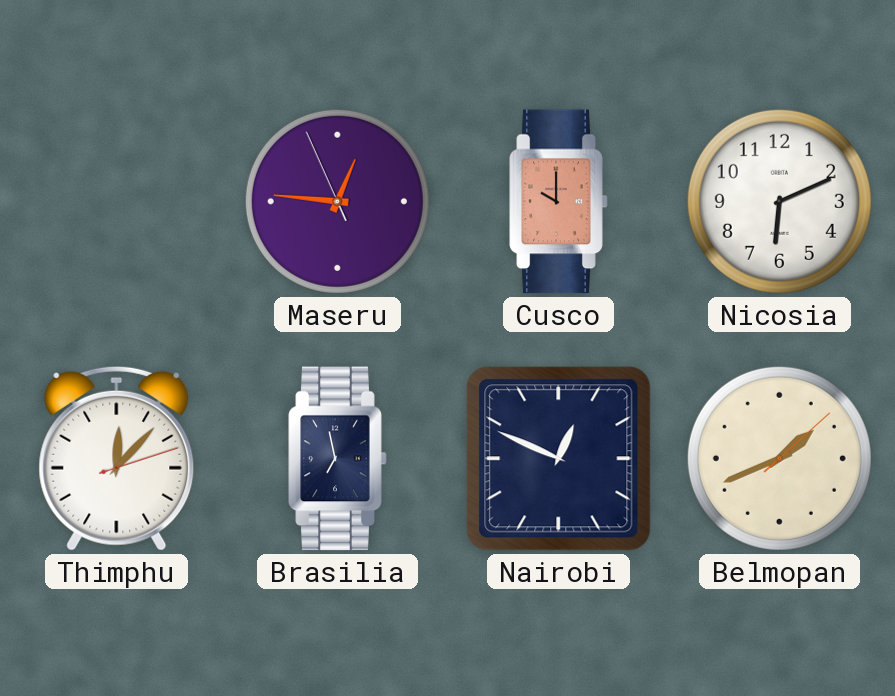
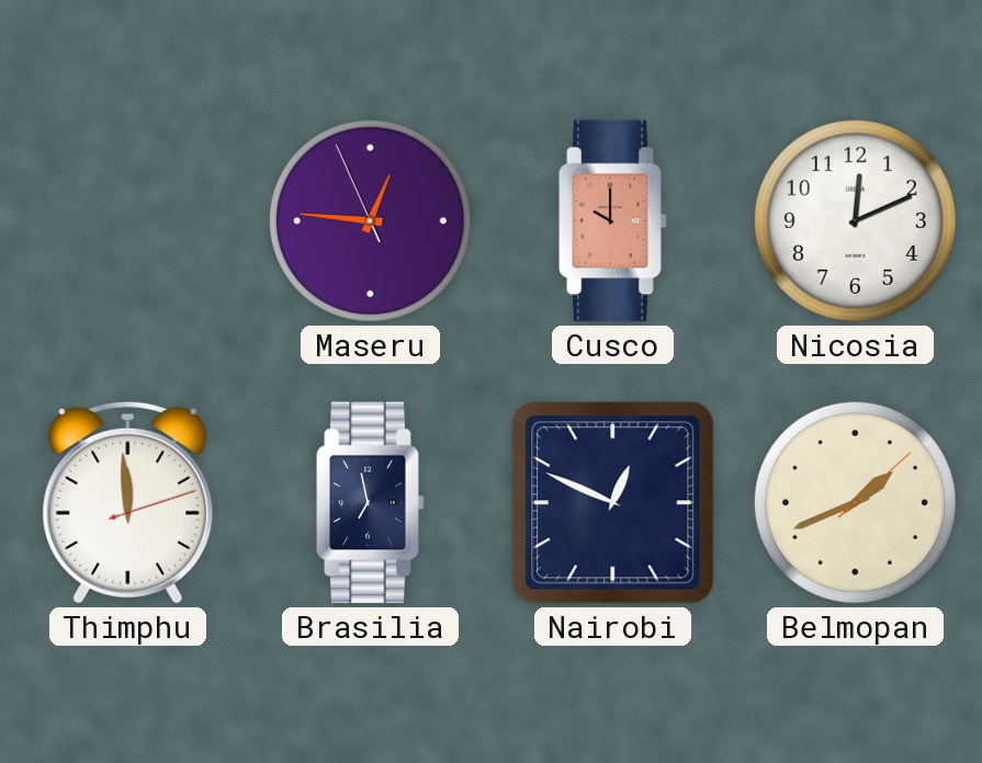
Nicosia: 6:11 -> 12:11
Thimphu: 12:07 -> 11:59
